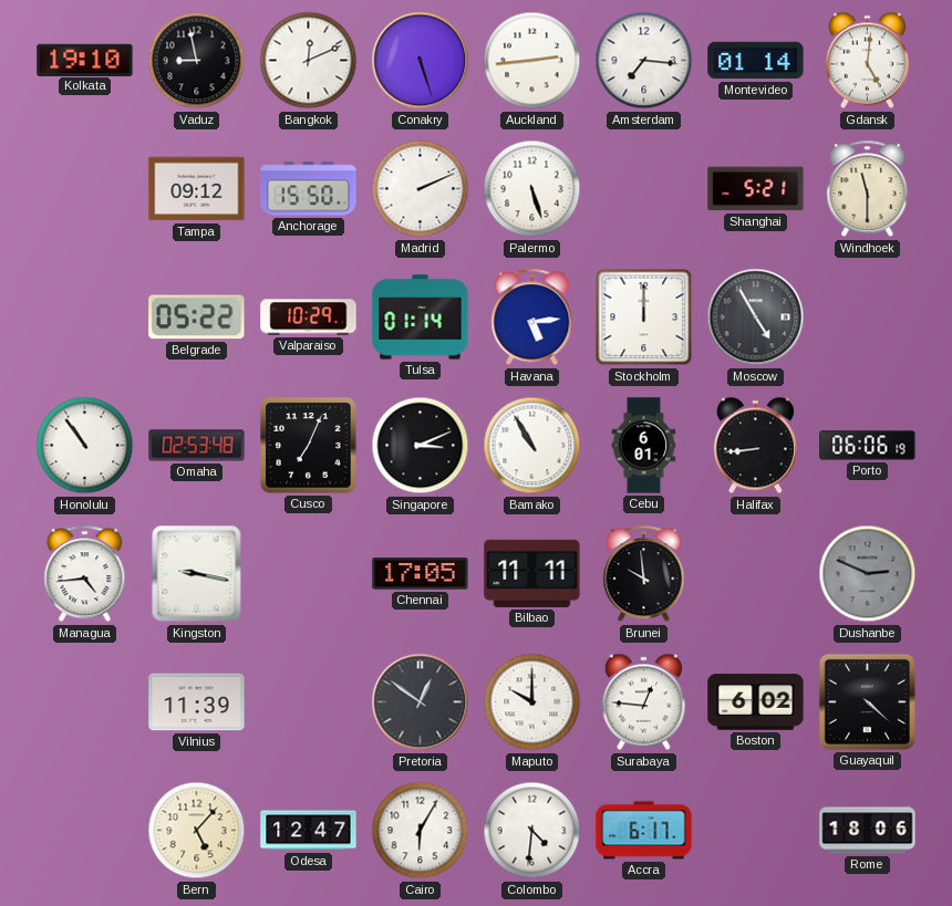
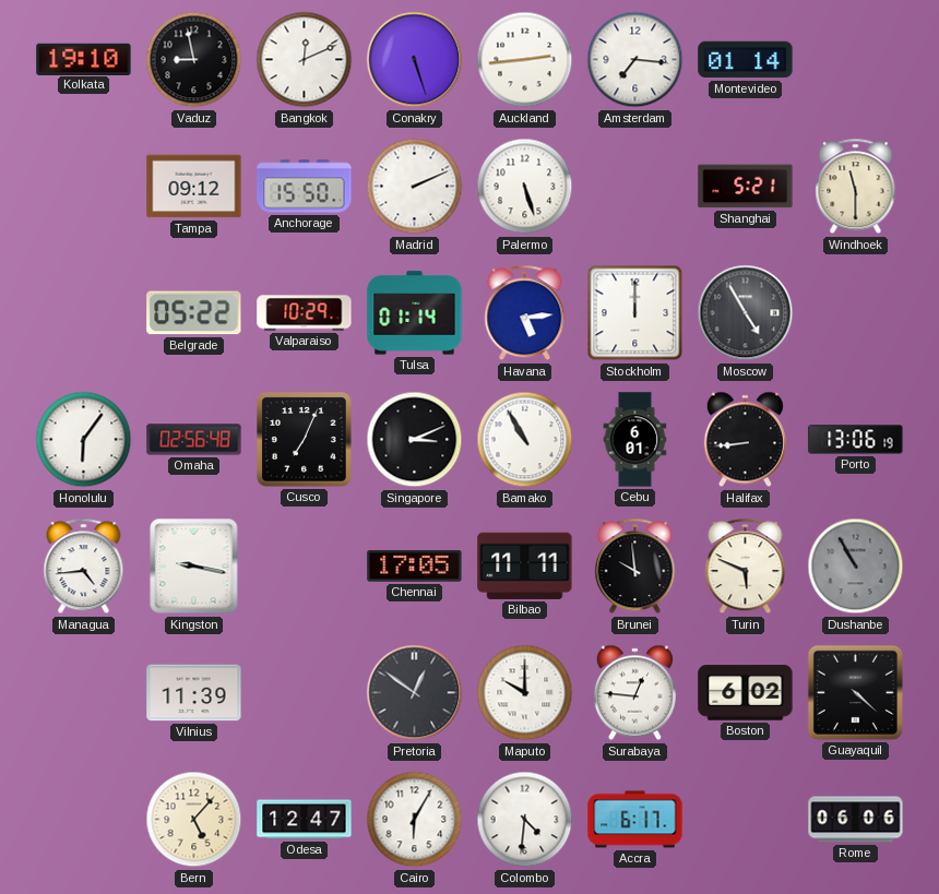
Gdansk: 5:01 -> none
Honolulu: 10:54 -> 6:06
Omaha: 02:53 -> 02:56
Porto: 06:06 -> 13:06
Turin: none -> 5:49
Dushanbe: 2:49 -> 10:55
Rome: 18:06 -> 06:06
